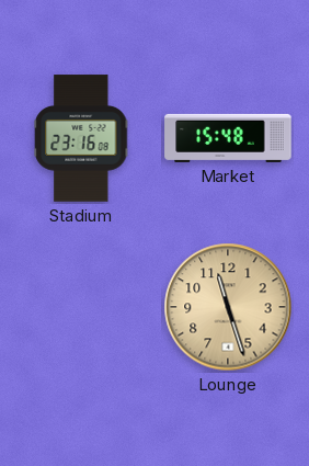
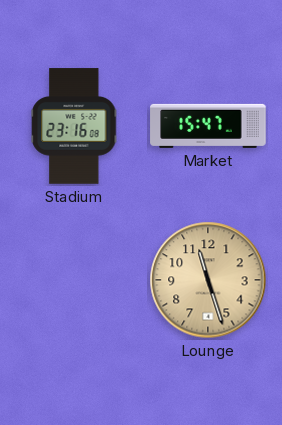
Market: 15:48 -> 15:47
